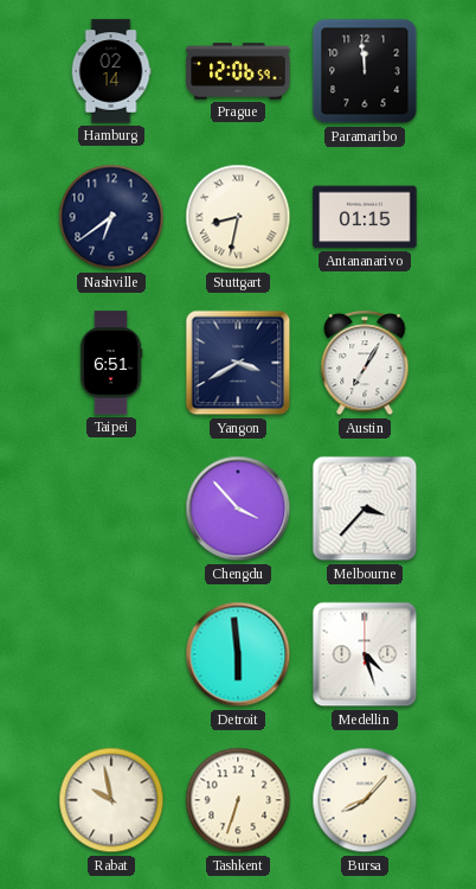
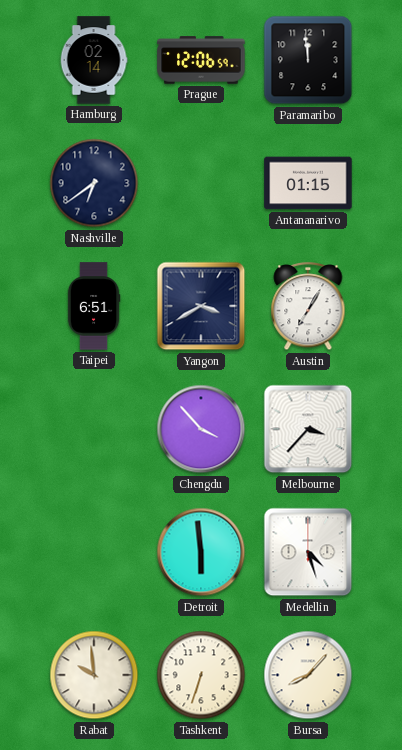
Stuttgart: 8:32 -> none
Rabat: 9:58 -> 9:59
